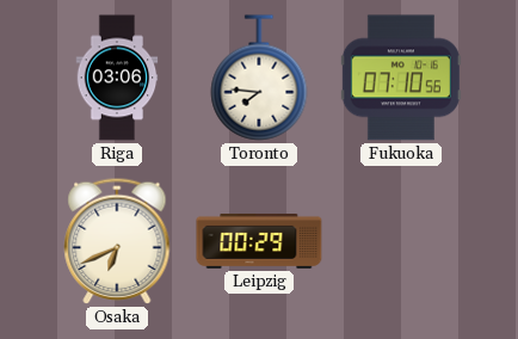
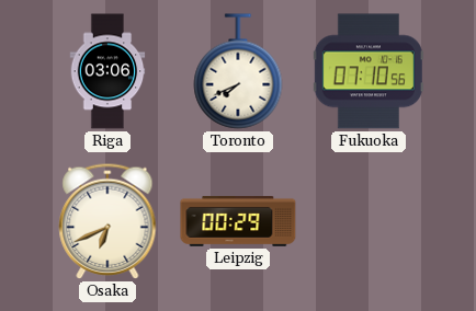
Toronto: 7:46 -> 7:41
